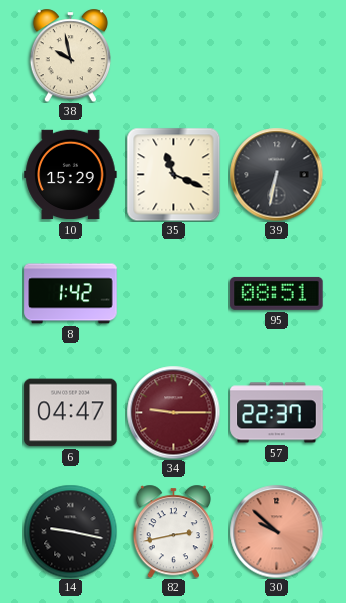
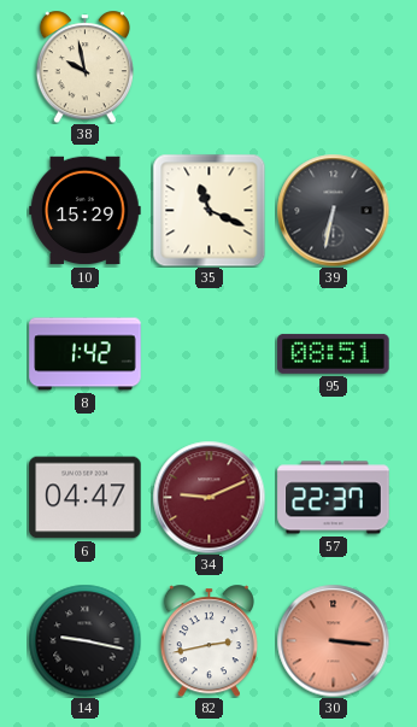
34: 9:15 -> 9:11
30: 9:52 -> 3:16
